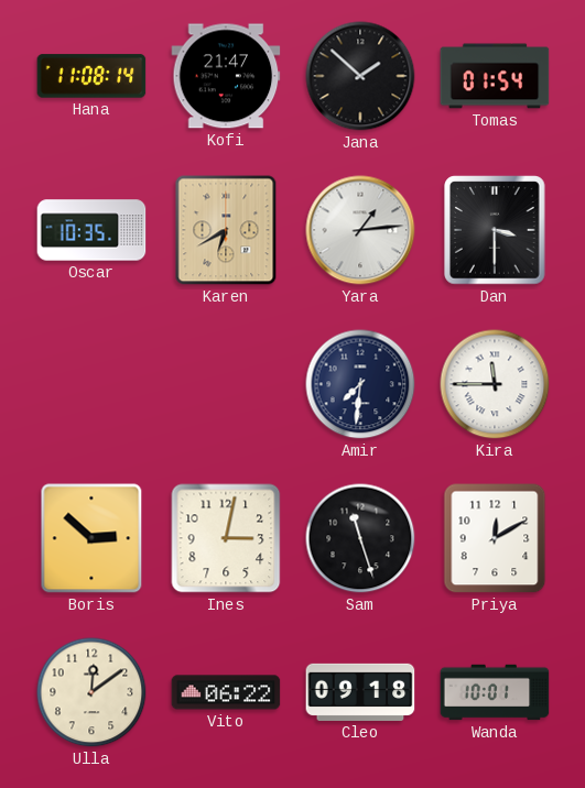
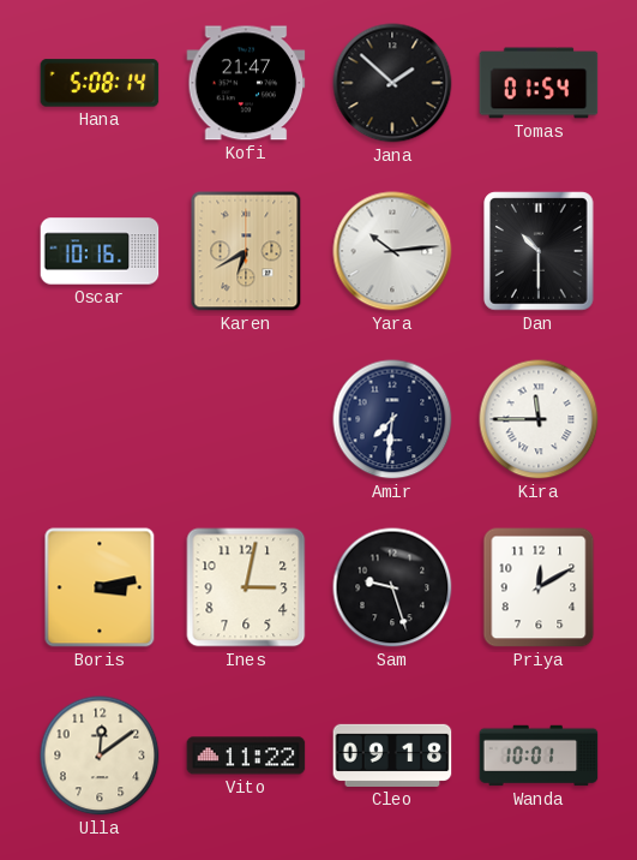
Hana: 11:08 -> 5:08
Oscar: 10:35 -> 10:16
Yara: 1:14 -> 10:14
Dan: 3:30 -> 10:30
Boris: 2:52 -> 3:13
Sam: 11:27 -> 9:27
Vito: 06:22 -> 11:22
